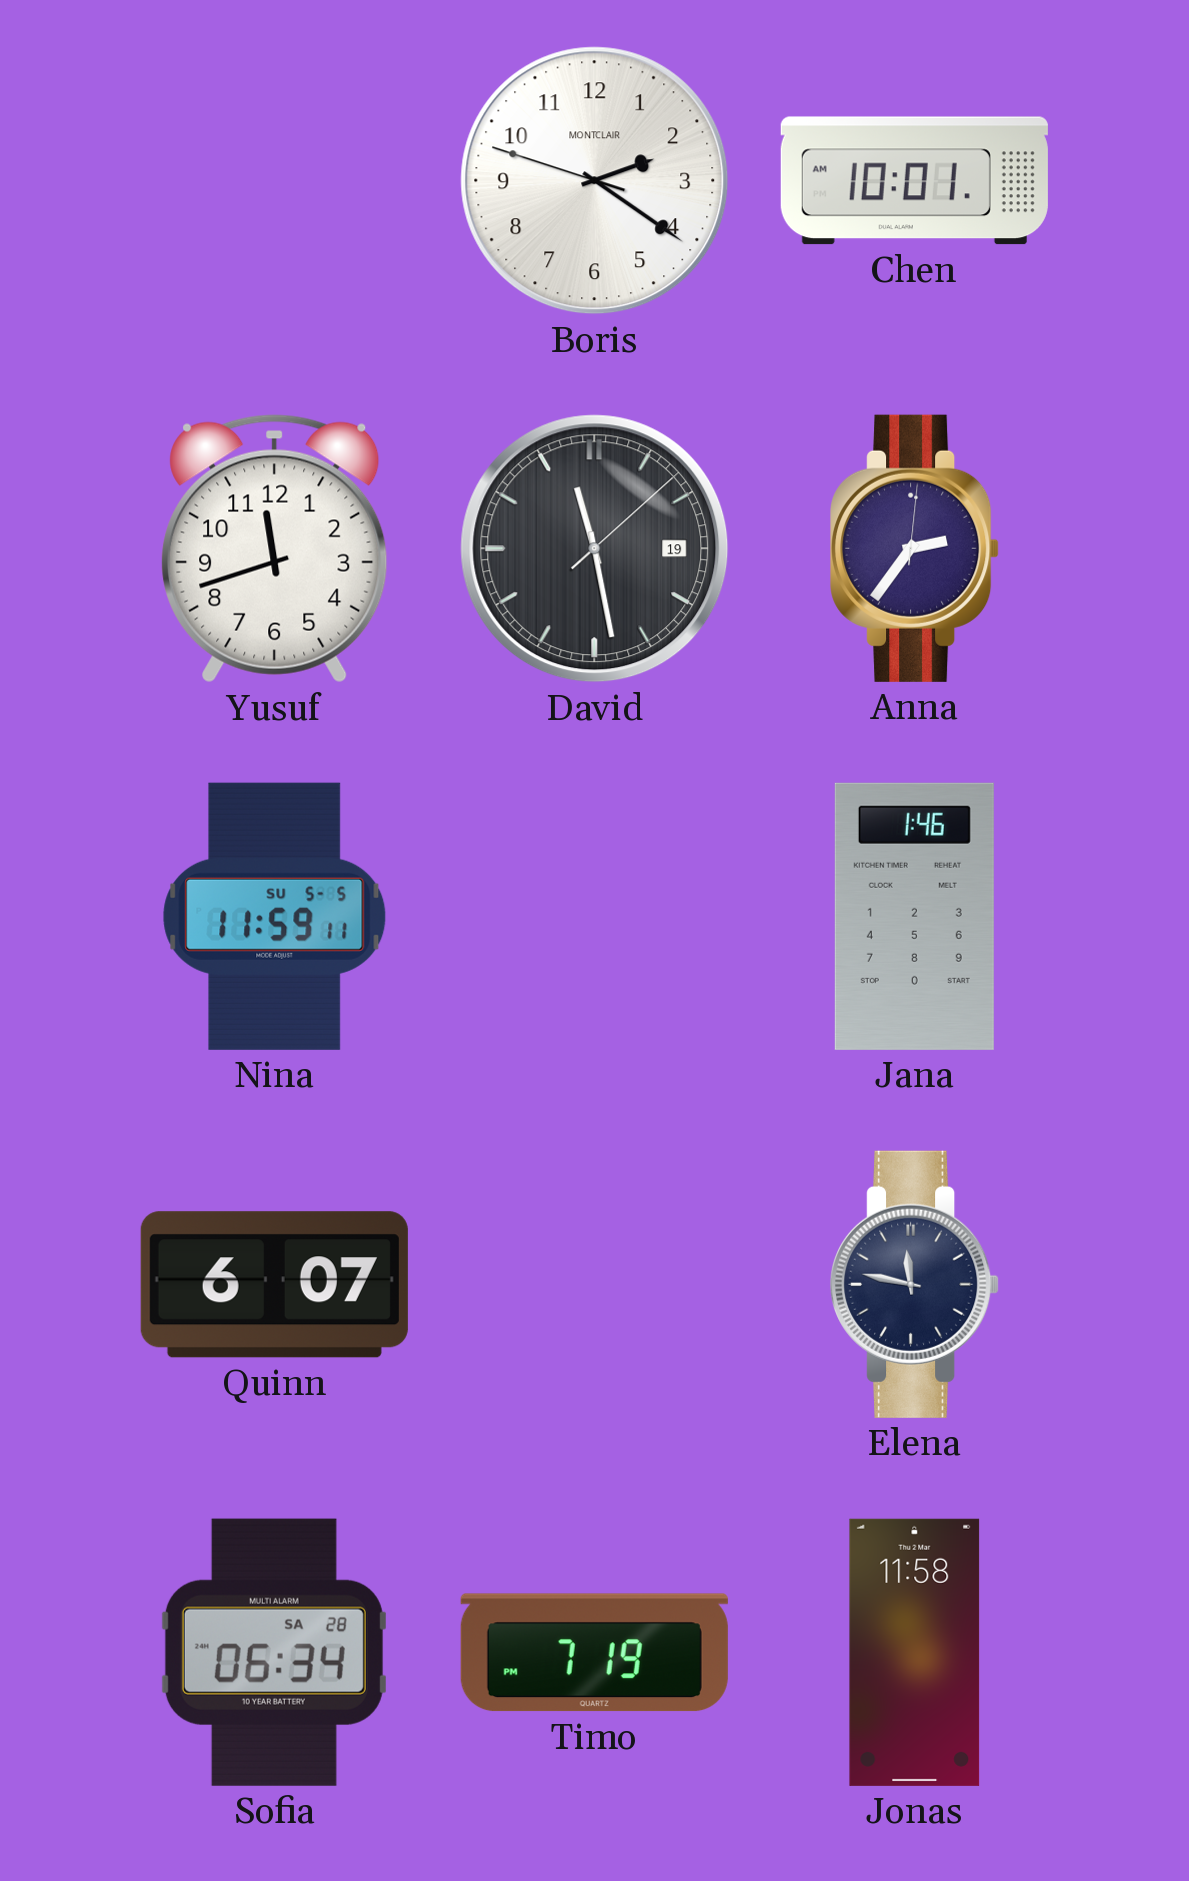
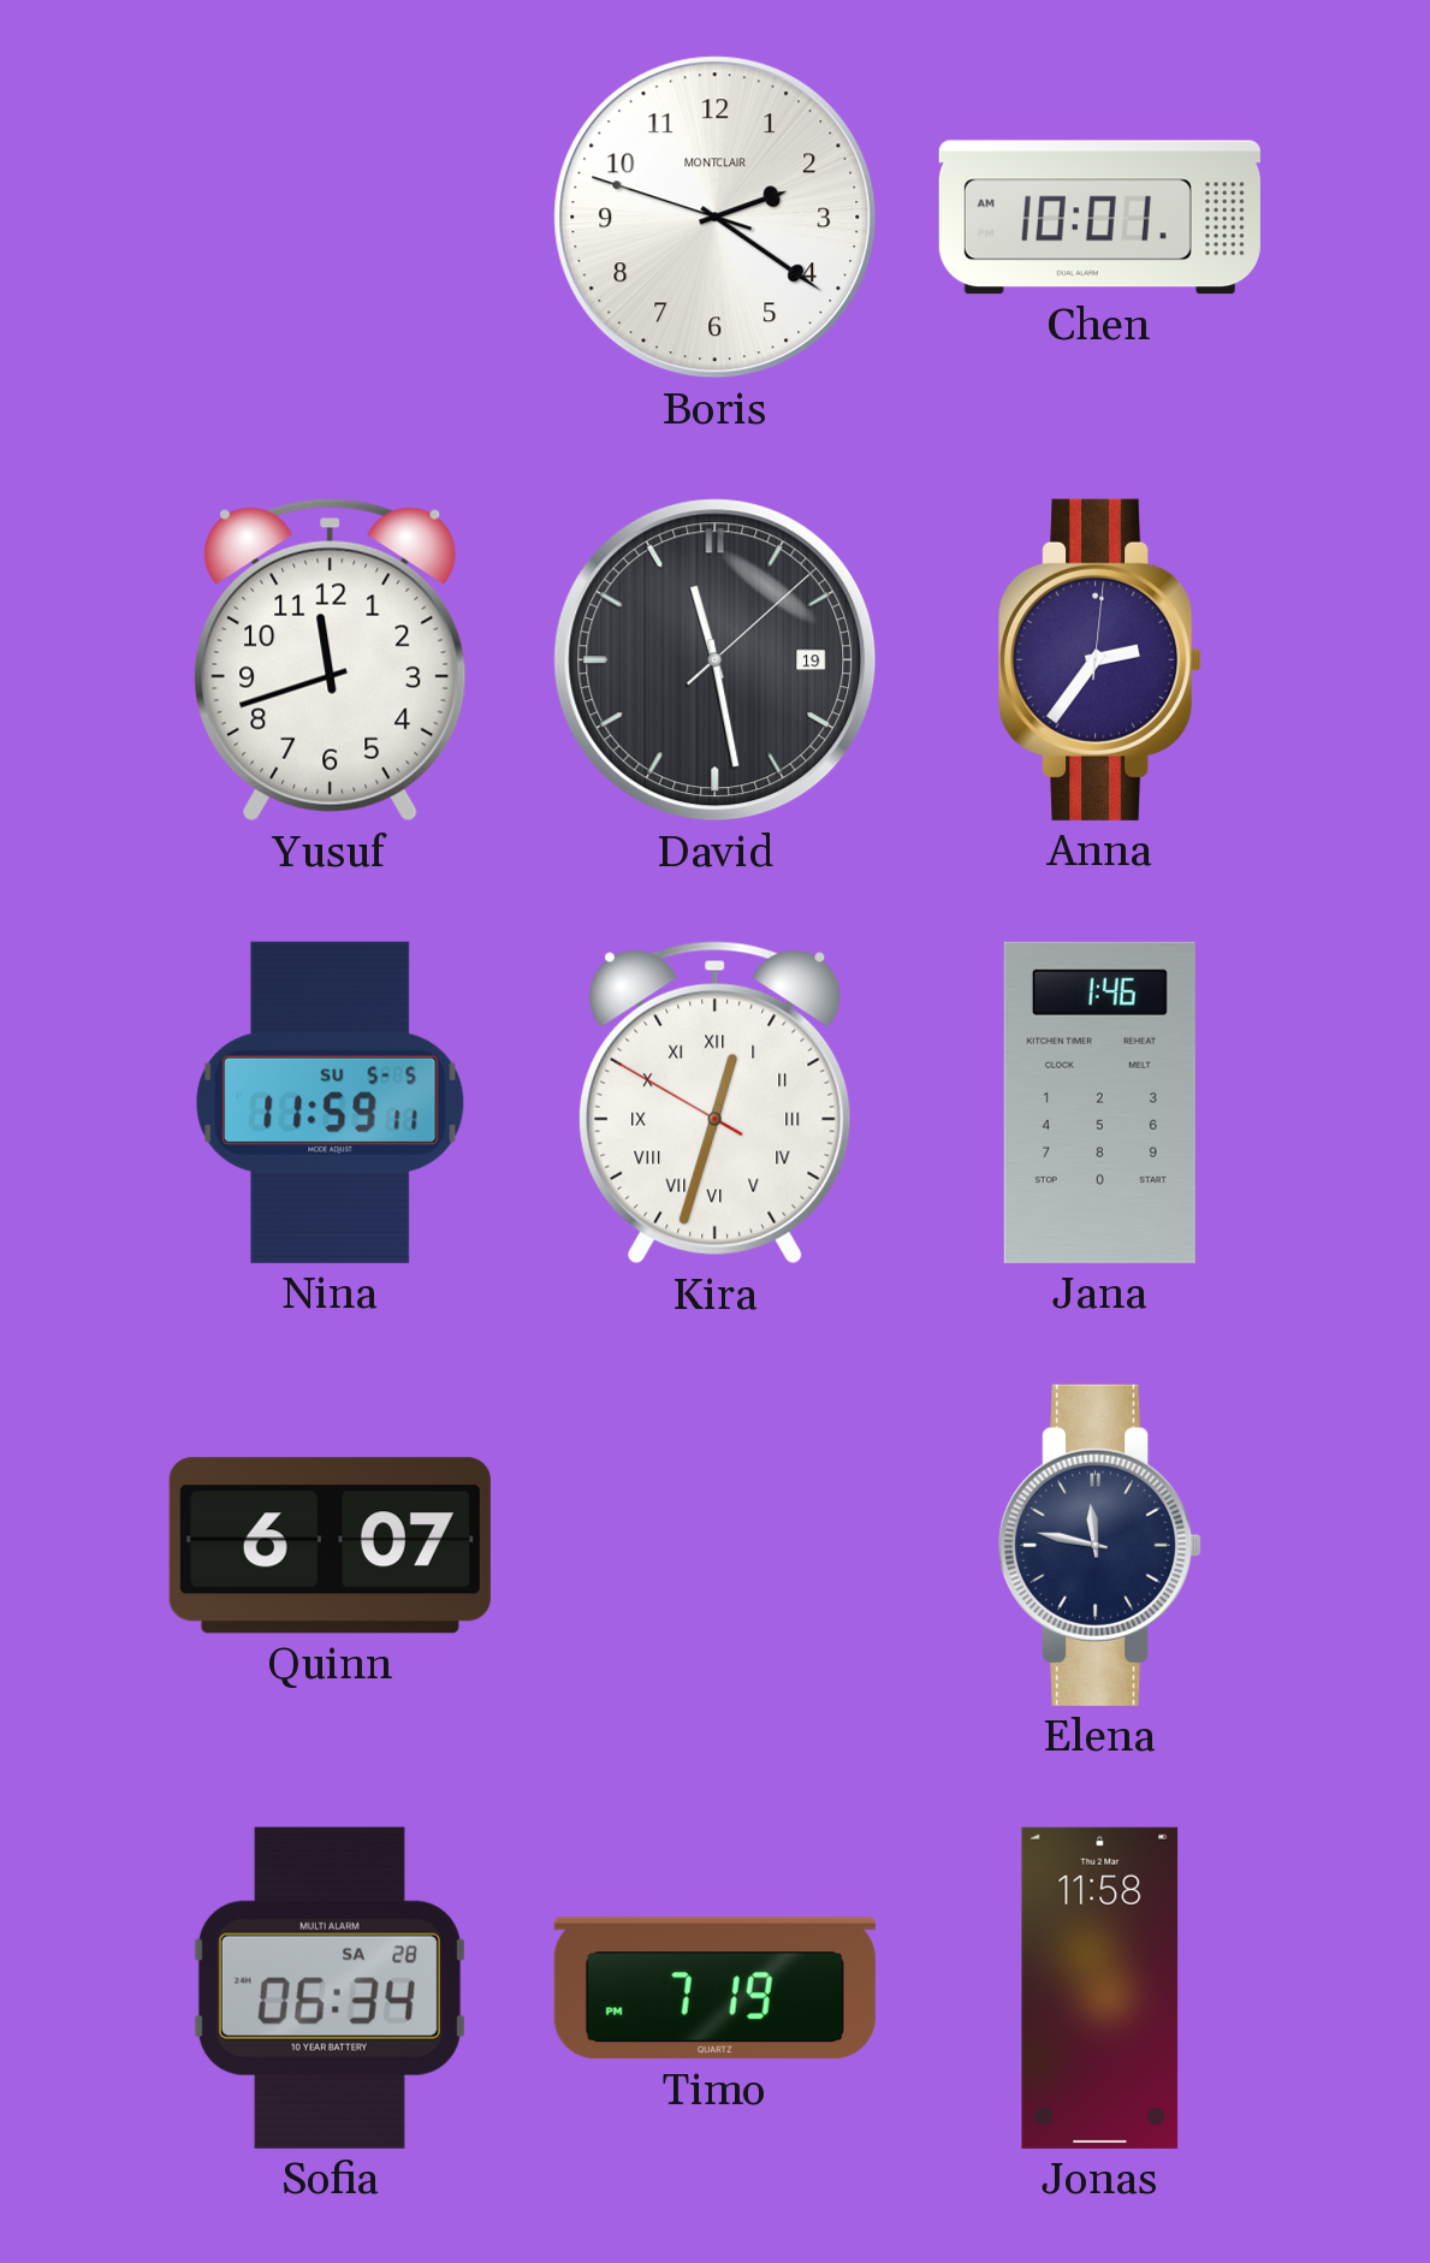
Kira: none -> 12:32
